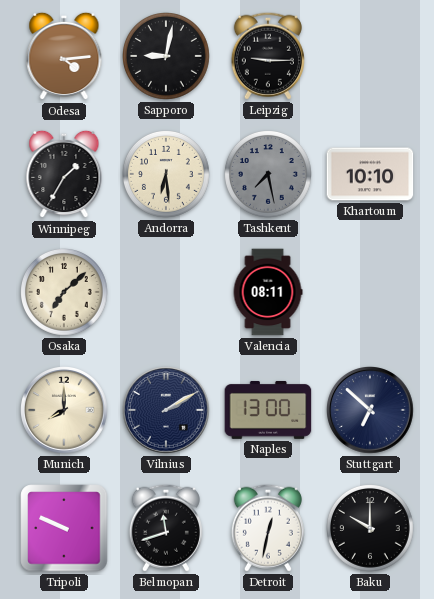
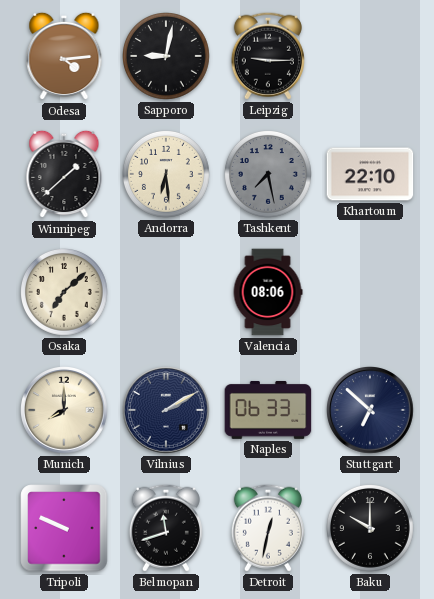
Winnipeg: 1:35 -> 1:38
Khartoum: 10:10 -> 22:10
Valencia: 08:11 -> 08:06
Naples: 13:00 -> 06:33
